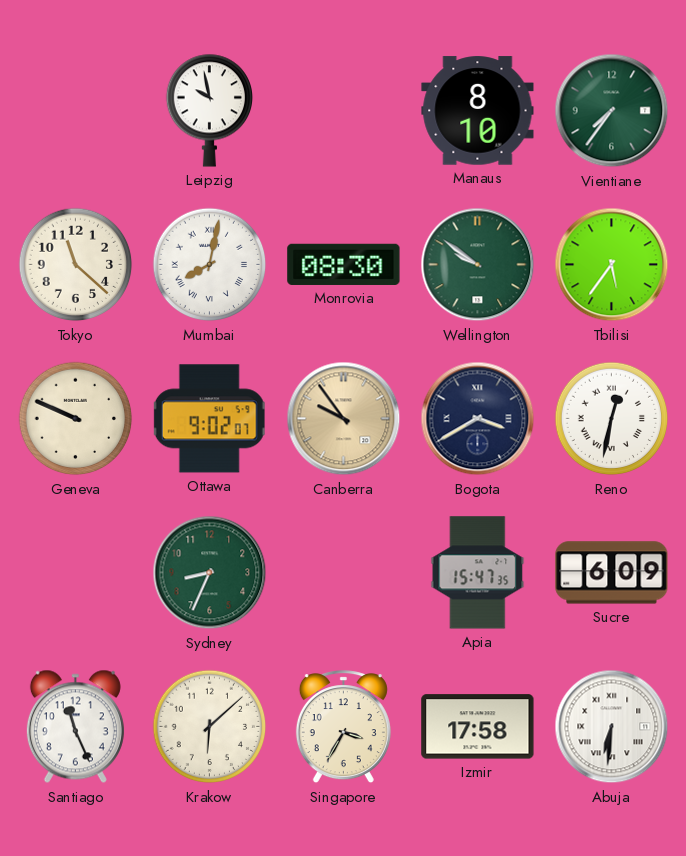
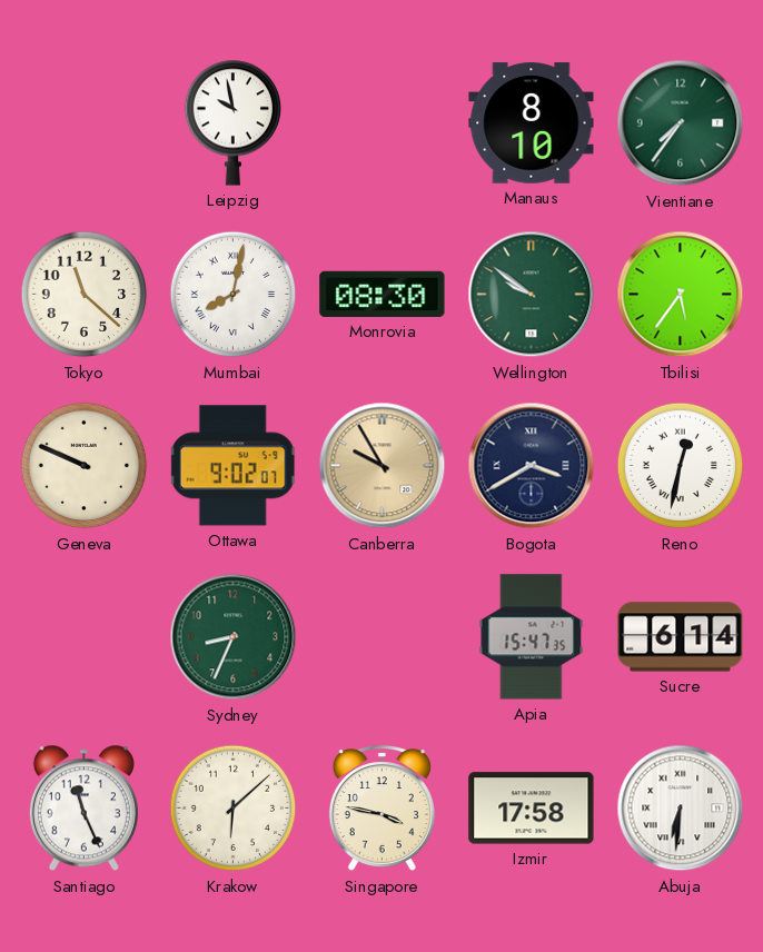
Canberra: 9:54 -> 9:55
Sucre: 6:09 -> 6:14
Singapore: 3:35 -> 3:47
